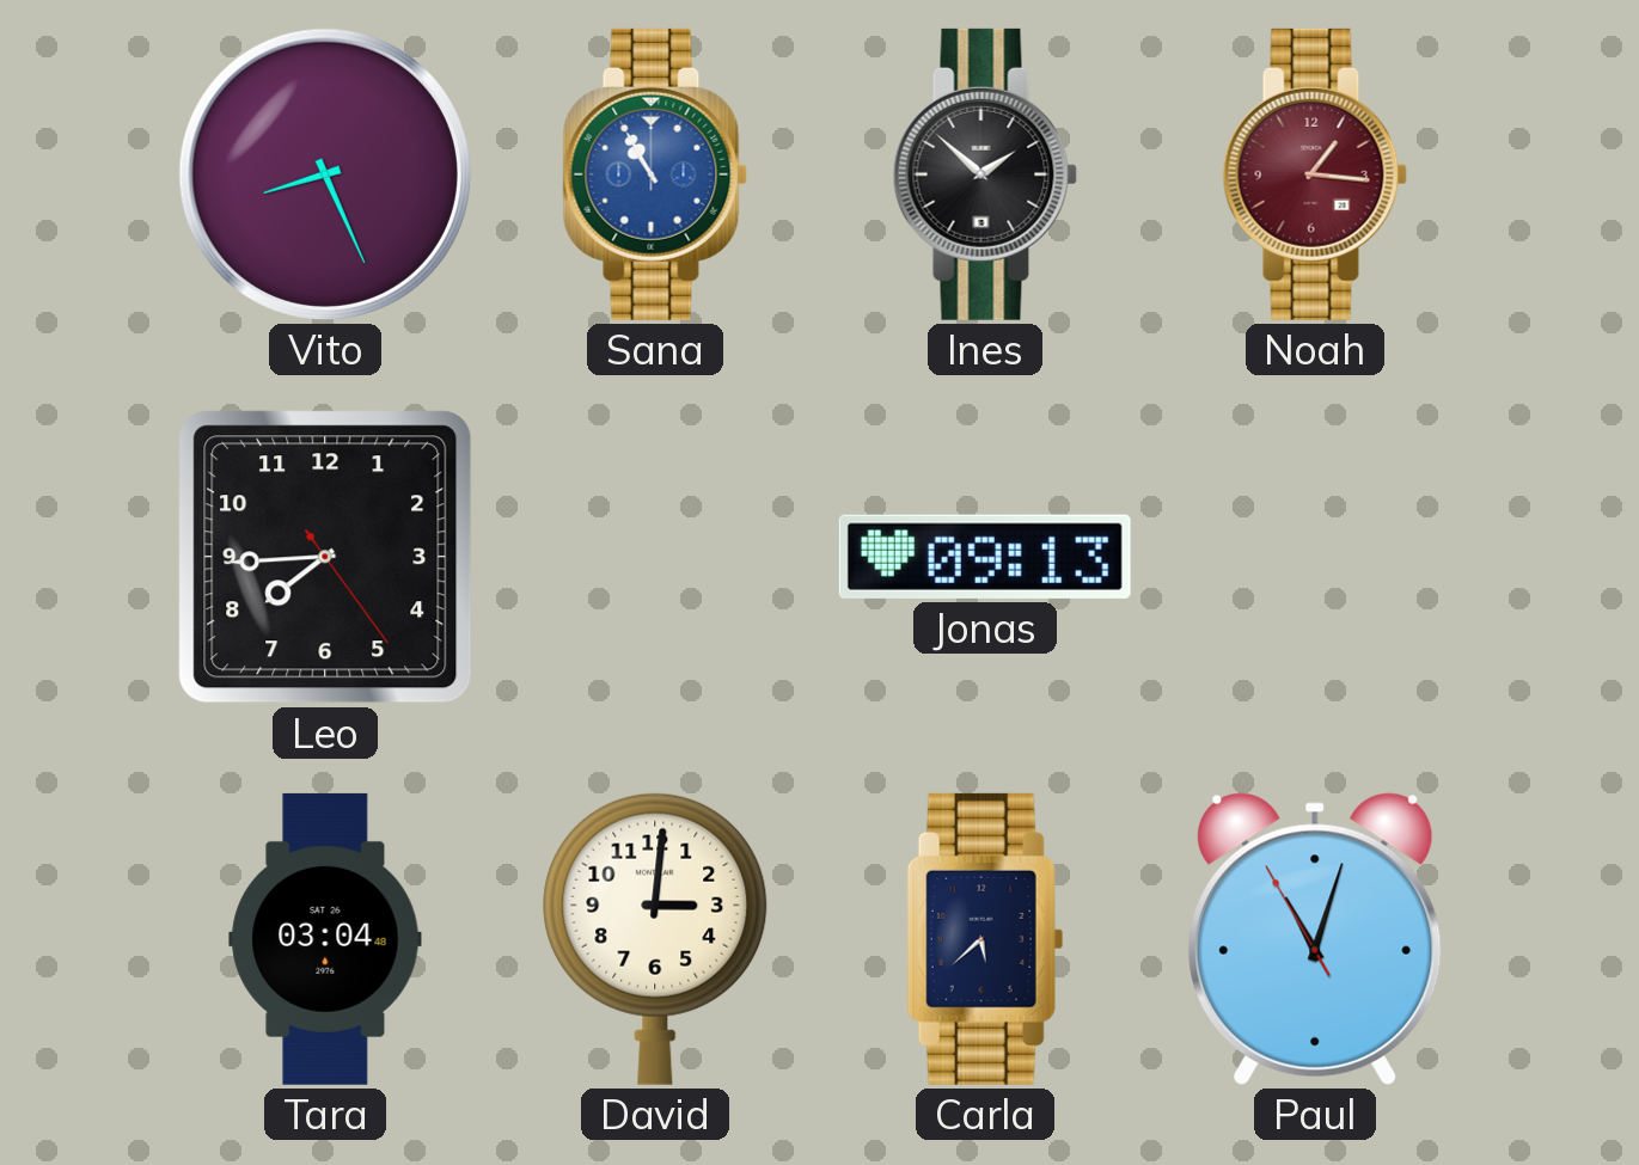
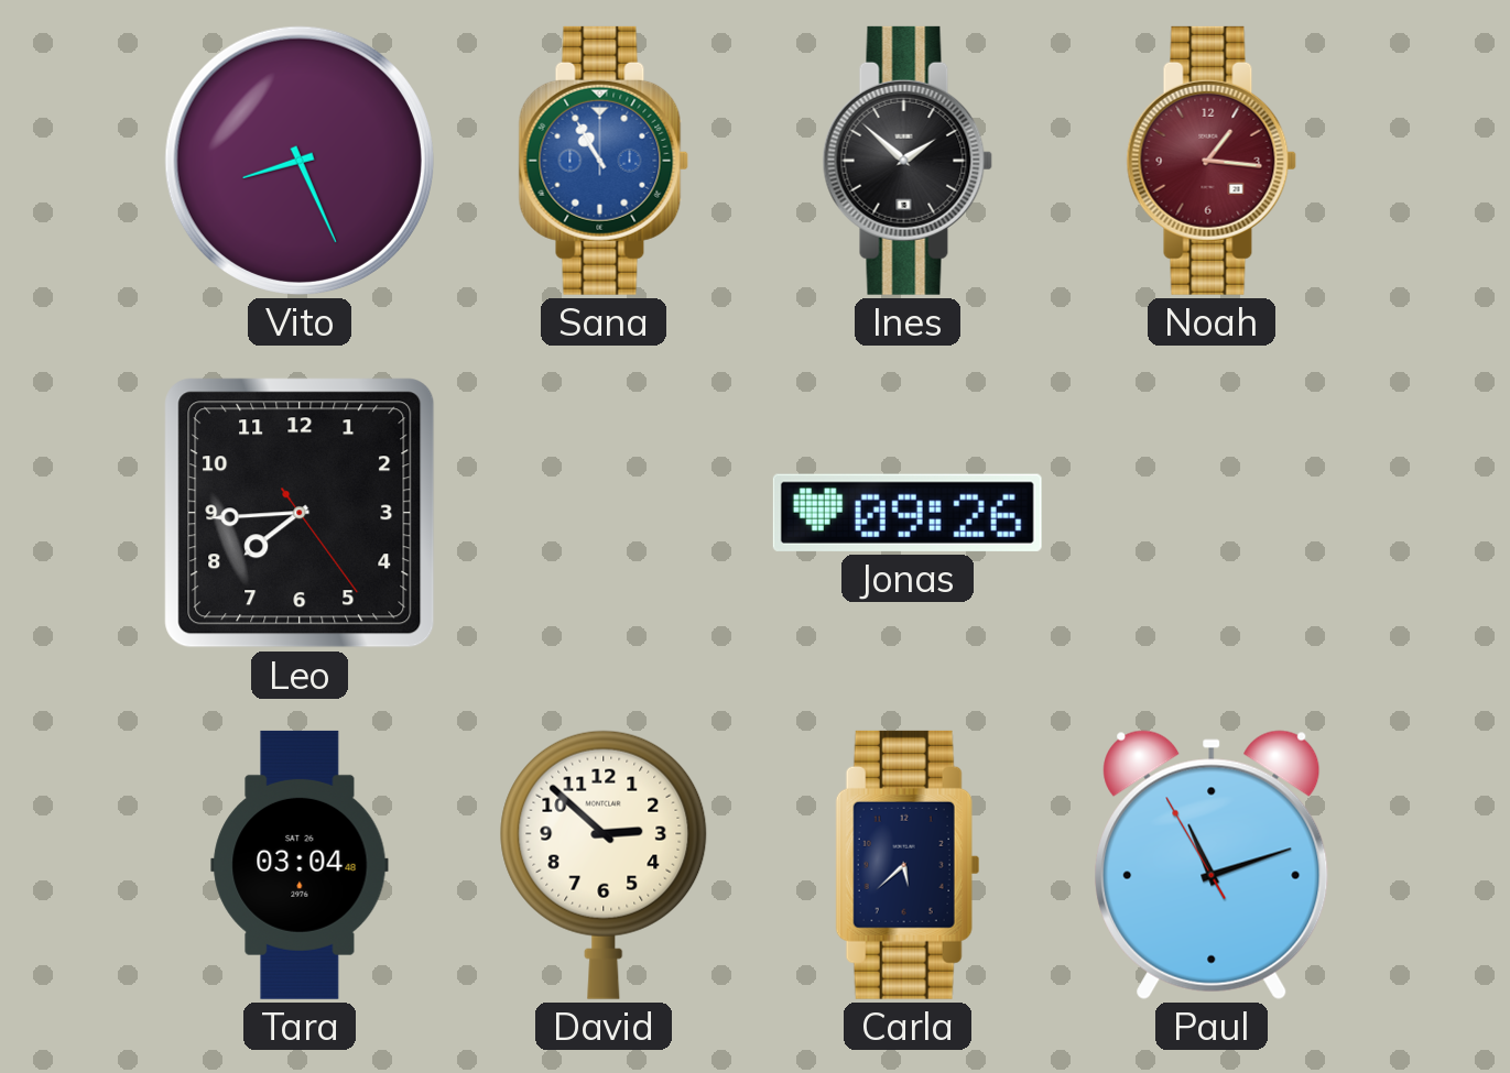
Jonas: 09:13 -> 09:26
David: 3:01 -> 2:52
Paul: 11:02 -> 11:11
